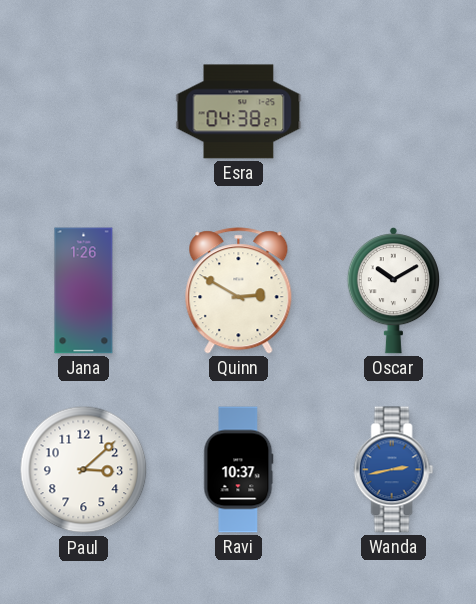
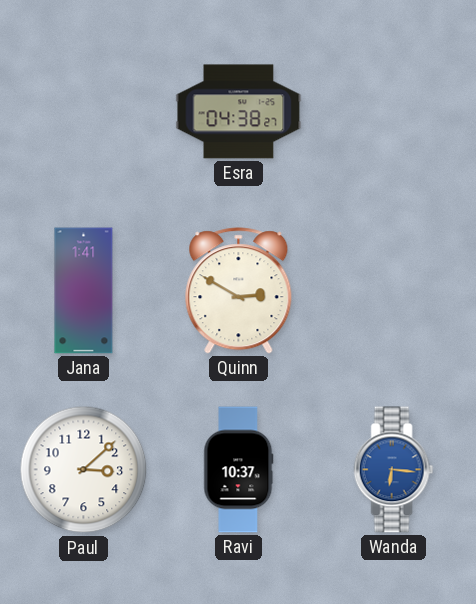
Jana: 1:26 -> 1:41
Oscar: 10:10 -> none
Wanda: 2:43 -> 6:16
